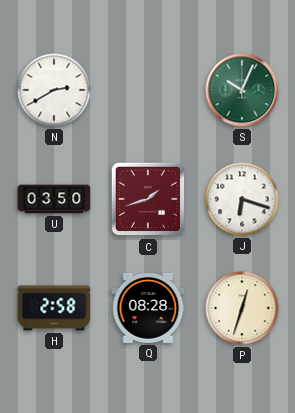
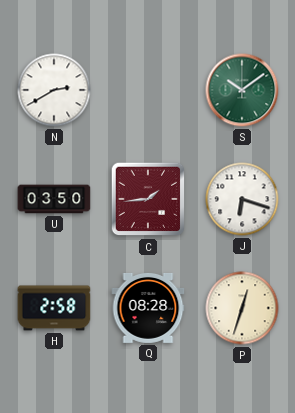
S: 10:04 -> 10:09
C: 1:42 -> 1:44
